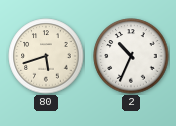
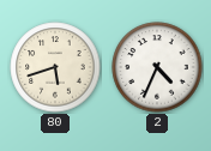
2: 10:34 -> 4:34
